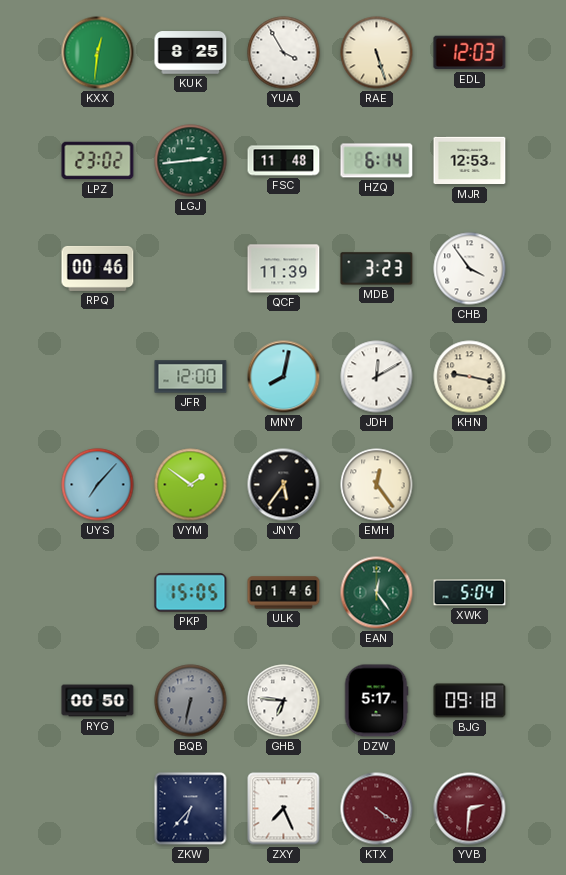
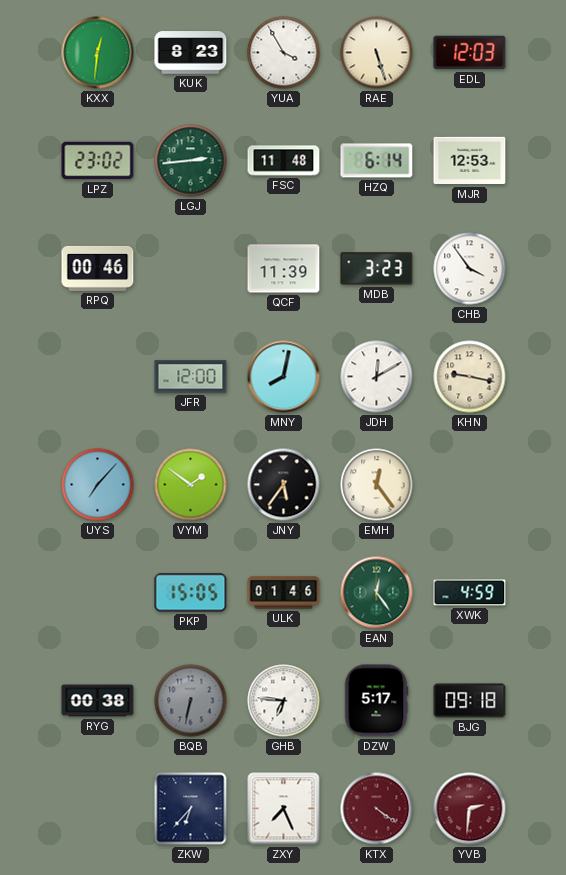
KUK: 8:25 -> 8:23
XWK: 5:04 -> 4:59
RYG: 00:50 -> 00:38
